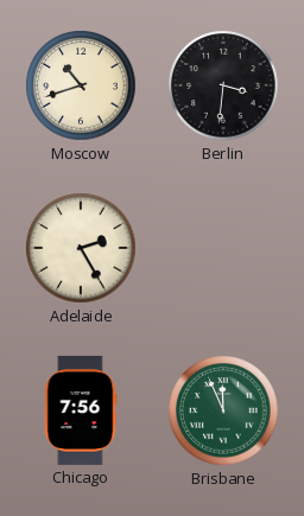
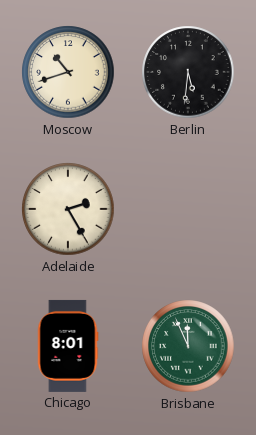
Berlin: 3:31 -> 5:31
Chicago: 7:56 -> 8:01
